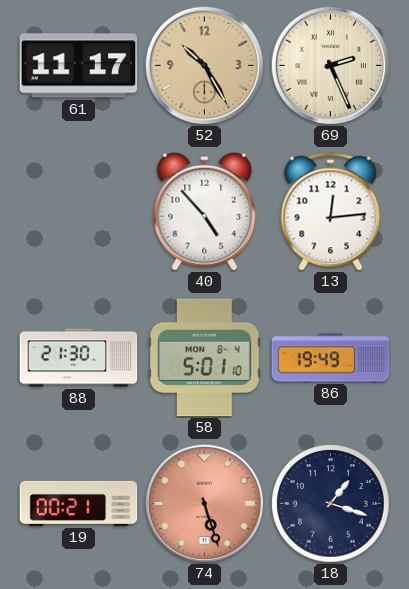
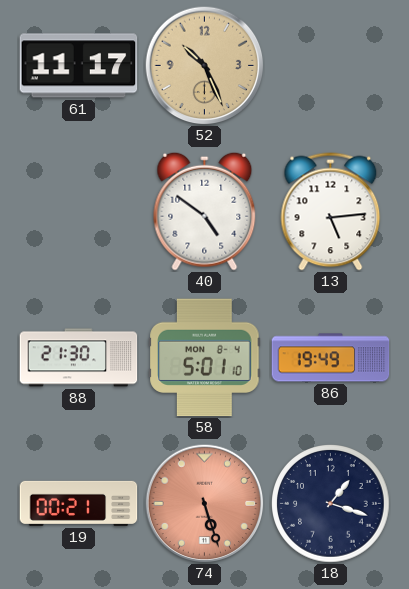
52: 10:25 -> 10:26
69: 2:26 -> none
40: 4:53 -> 4:51
13: 12:14 -> 5:14
